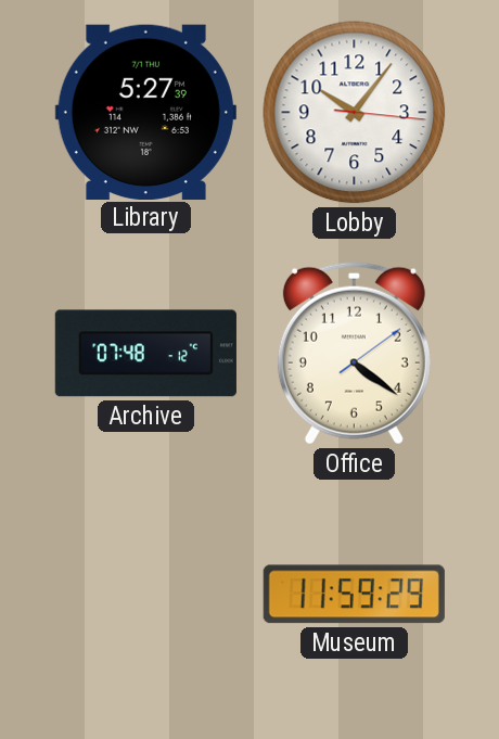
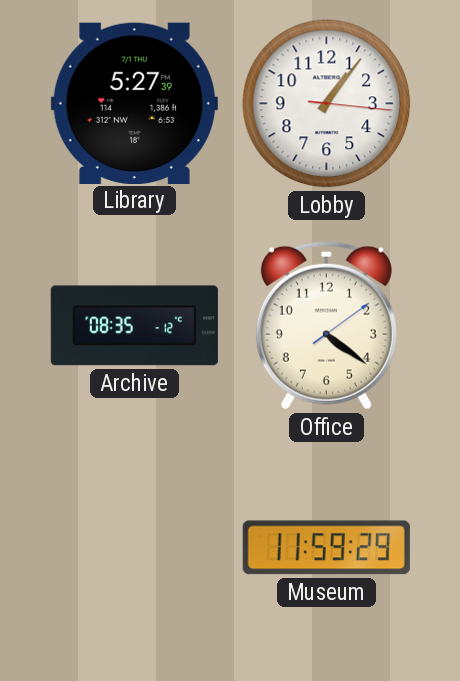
Lobby: 10:06 -> 1:06
Archive: 07:48 -> 08:35
